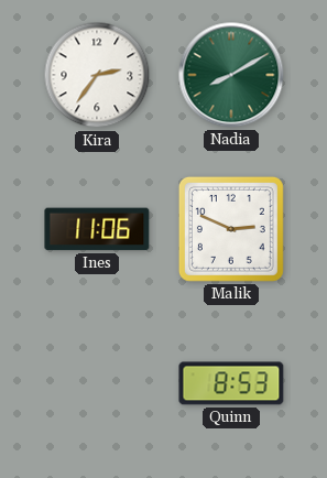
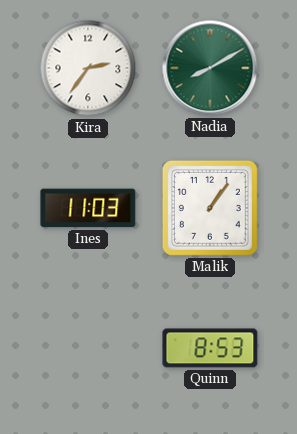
Ines: 11:06 -> 11:03
Malik: 2:49 -> 1:06
